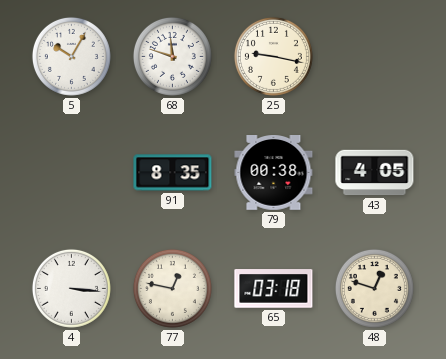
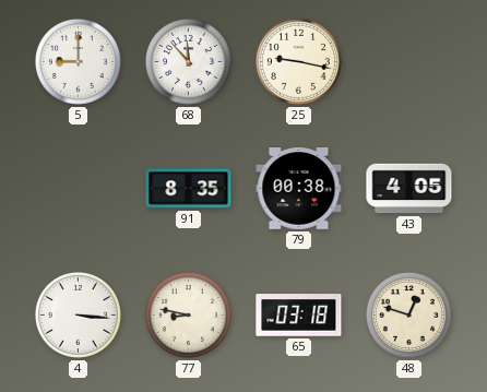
5: 10:05 -> 9:00
68: 11:48 -> 11:53
77: 12:47 -> 8:47
